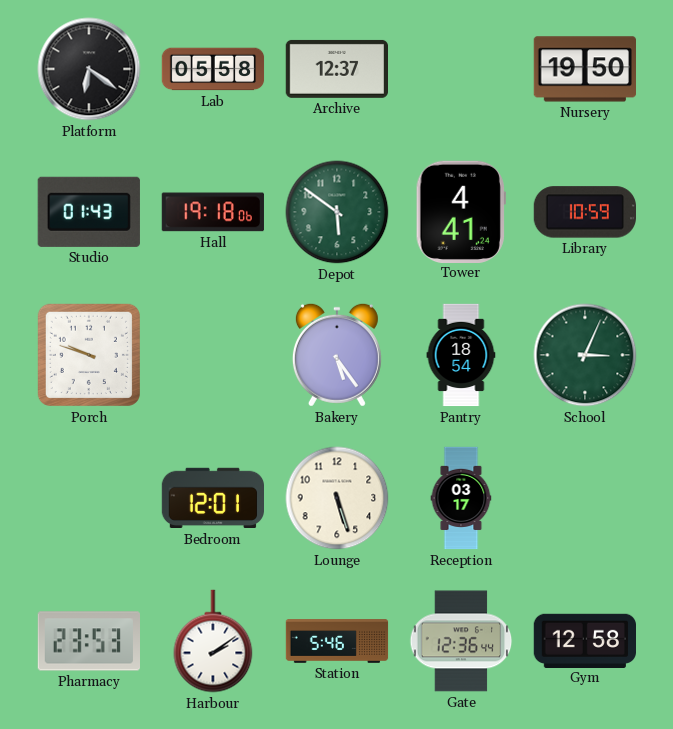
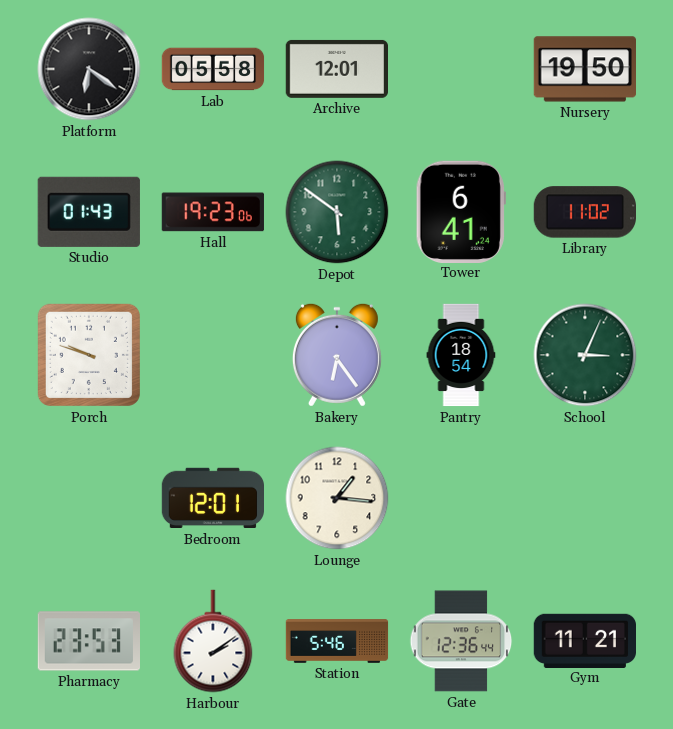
Archive: 12:37 -> 12:01
Hall: 19:18 -> 19:23
Tower: 4:41 -> 6:41
Library: 10:59 -> 11:02
Bakery: 5:24 -> 6:24
Lounge: 5:27 -> 1:16
Reception: 03:17 -> none
Gym: 12:58 -> 11:21
